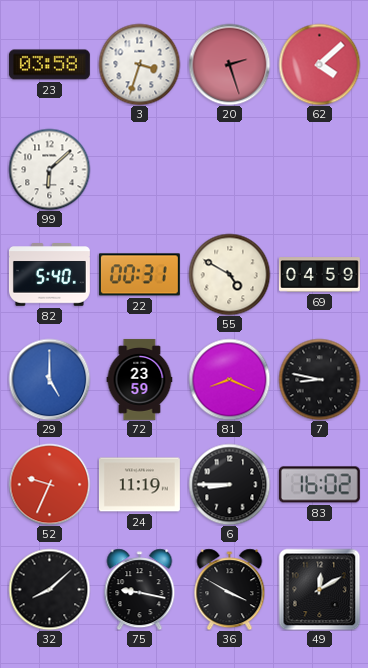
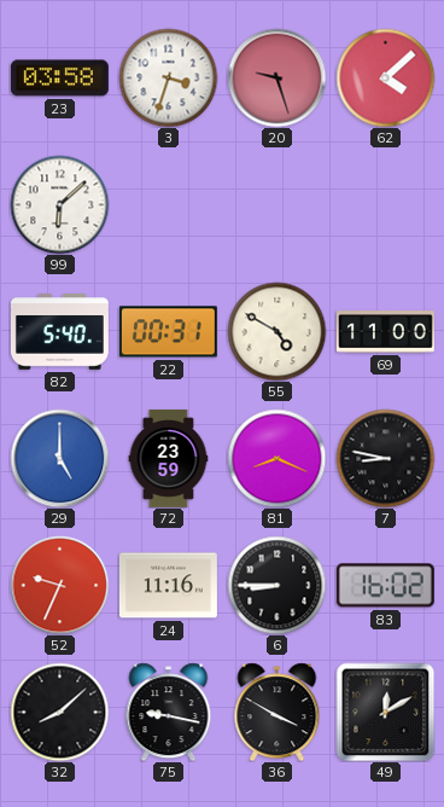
20: 2:27 -> 9:27
69: 04:59 -> 11:00
24: 11:19 -> 11:16
